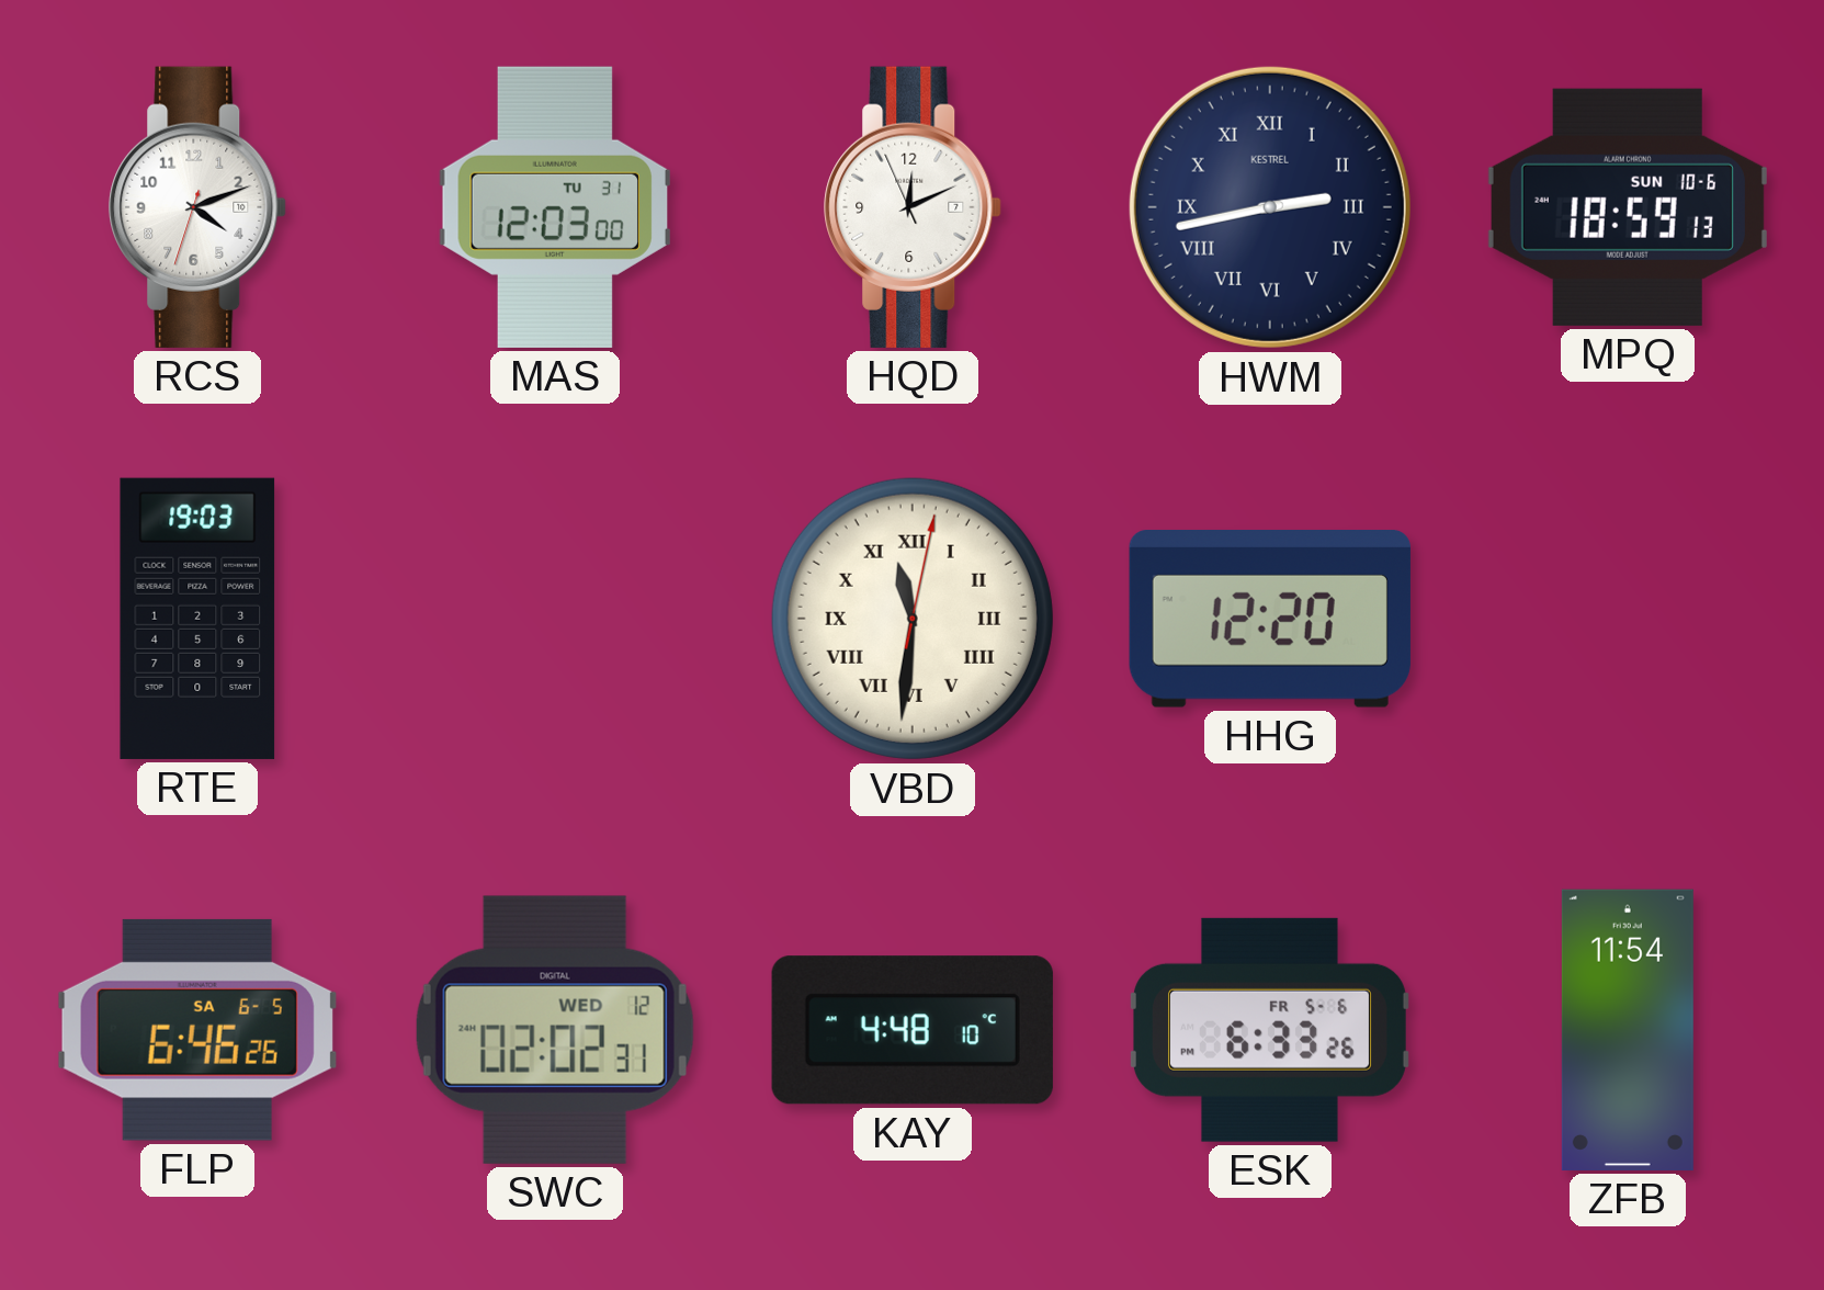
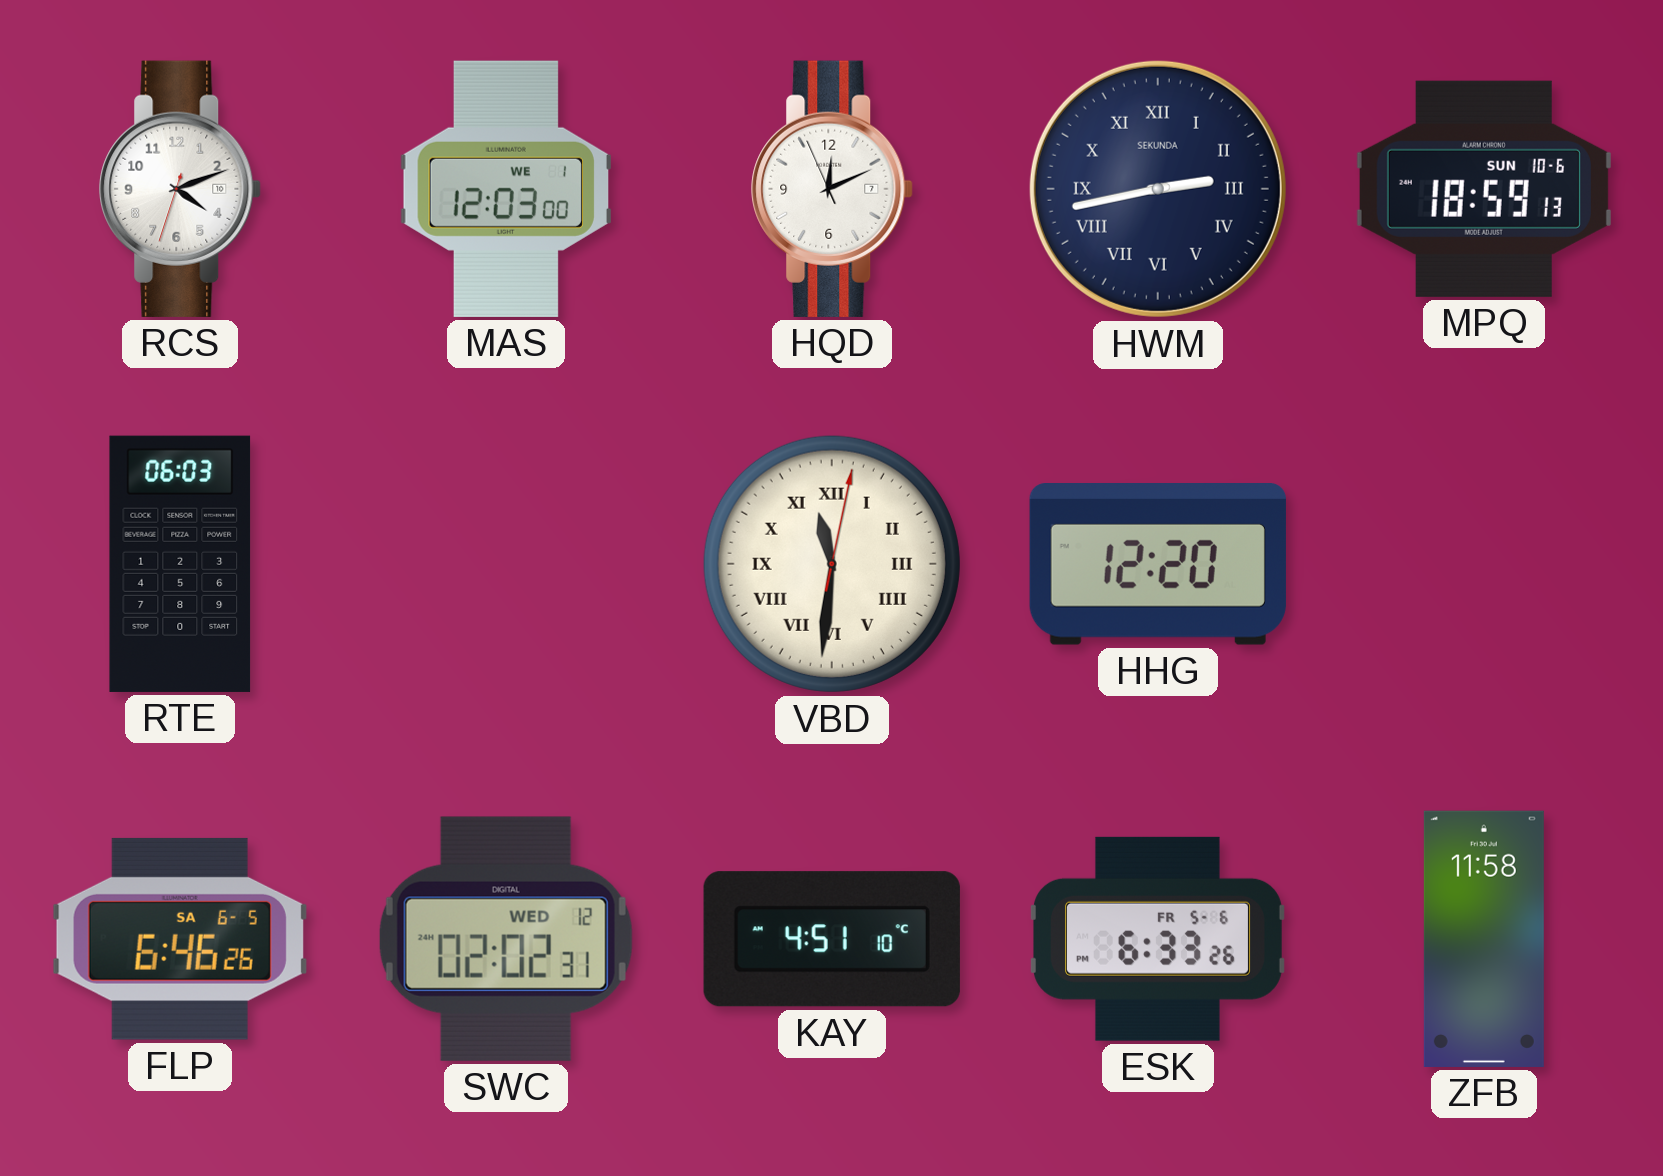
MAS date: TU 31 -> WE 1
HWM brand: KESTREL -> SEKUNDA
RTE: 19:03 -> 06:03
KAY: 4:48 -> 4:51
ZFB: 11:54 -> 11:58
